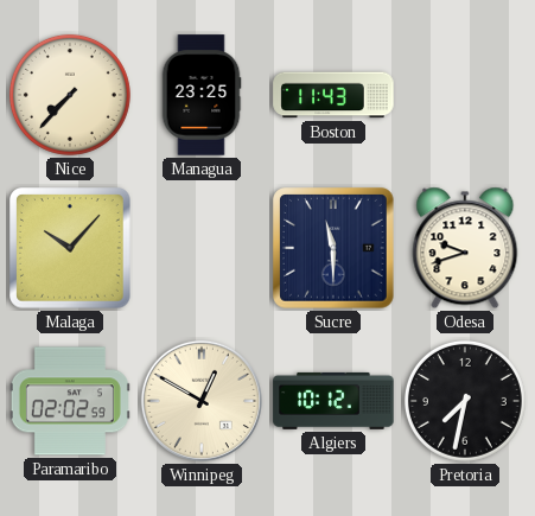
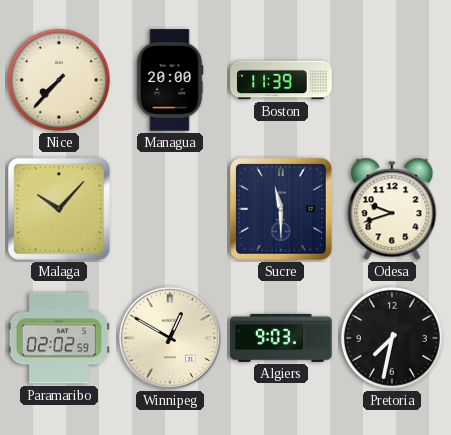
Managua: 23:25 -> 20:00
Boston: 11:43 -> 11:39
Algiers: 10:12 -> 9:03
